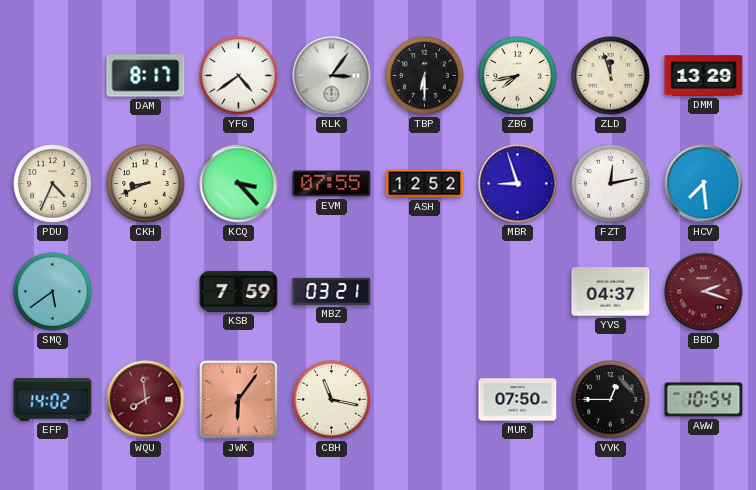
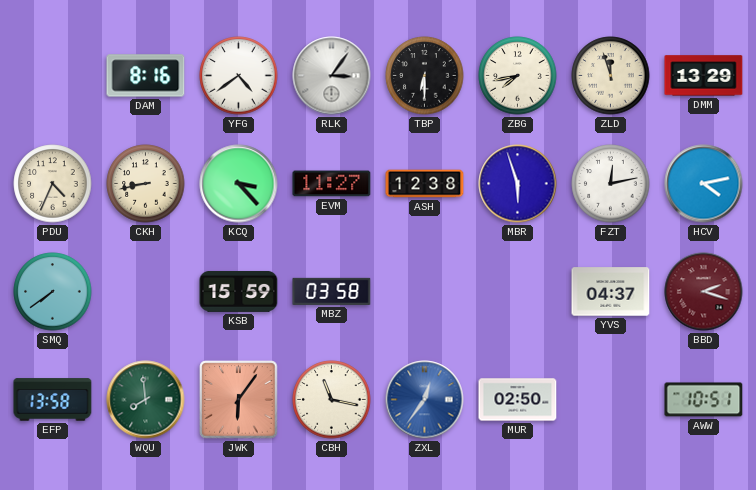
DAM: 8:17 -> 8:16
CKH: 8:41 -> 8:43
EVM: 07:55 -> 11:27
ASH: 12:52 -> 12:38
MBR: 8:57 -> 5:57
HCV: 7:29 -> 4:13
SMQ: 5:39 -> 7:39
KSB: 7:59 -> 15:59
MBZ: 03:21 -> 03:58
EFP: 14:02 -> 13:58
WQU dial: burgundy -> green
ZXL: none -> 12:36
MUR: 07:50 -> 02:50
VVK: 12:45 -> none
AWW: 10:54 -> 10:51
